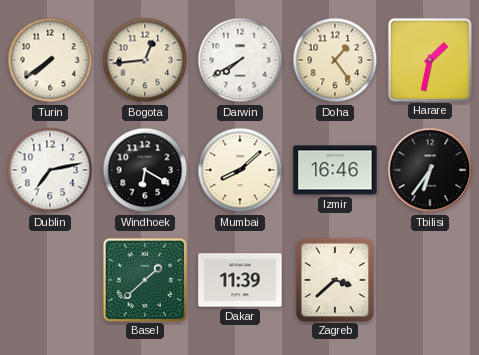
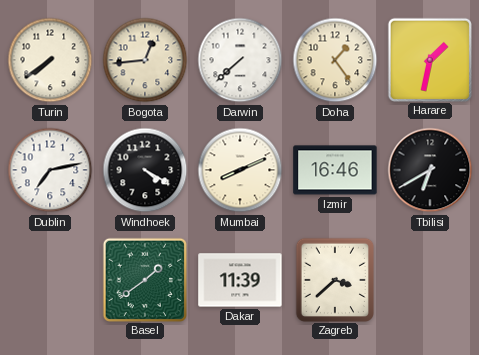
Darwin: 7:40 -> 7:38
Windhoek: 6:20 -> 4:20
Mumbai: 8:08 -> 8:11
Tbilisi: 6:36 -> 6:40
Basel: 1:38 -> 1:39
